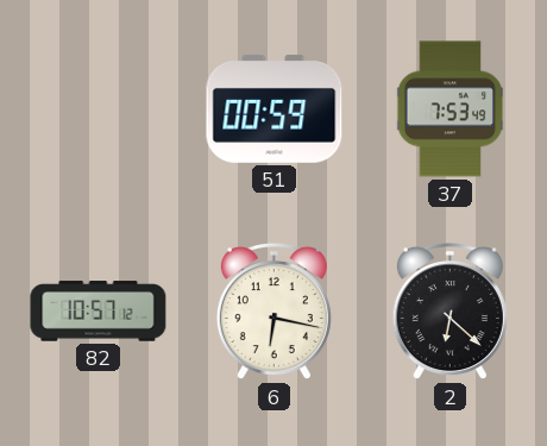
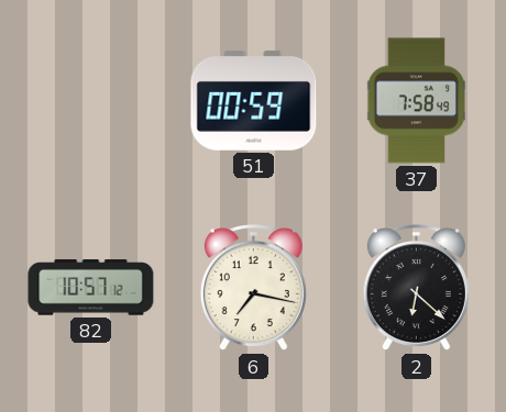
37: 7:53 -> 7:58
6: 6:17 -> 7:17
